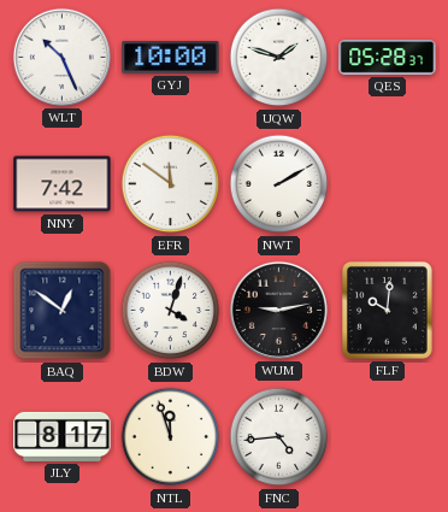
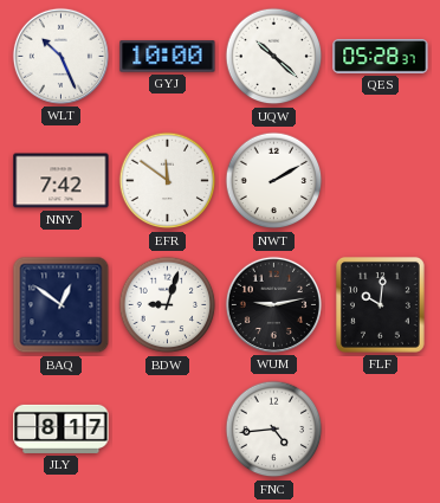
UQW: 1:48 -> 10:22
BDW: 4:03 -> 9:03
NTL: 11:57 -> none
